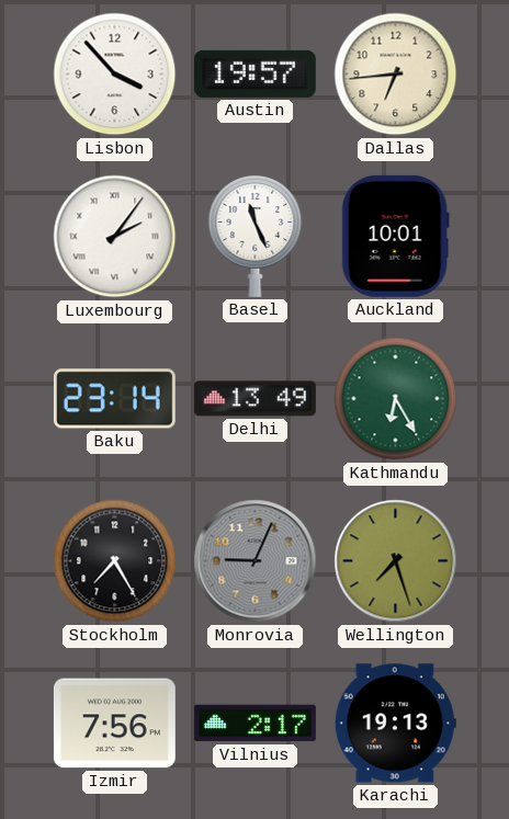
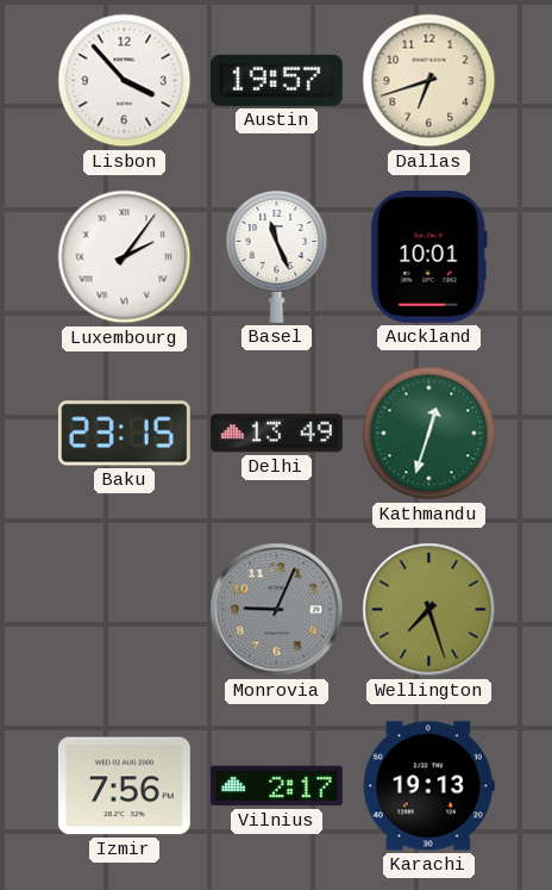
Dallas: 6:44 -> 6:42
Baku: 23:14 -> 23:15
Kathmandu: 6:25 -> 12:33
Stockholm: 7:25 -> none
